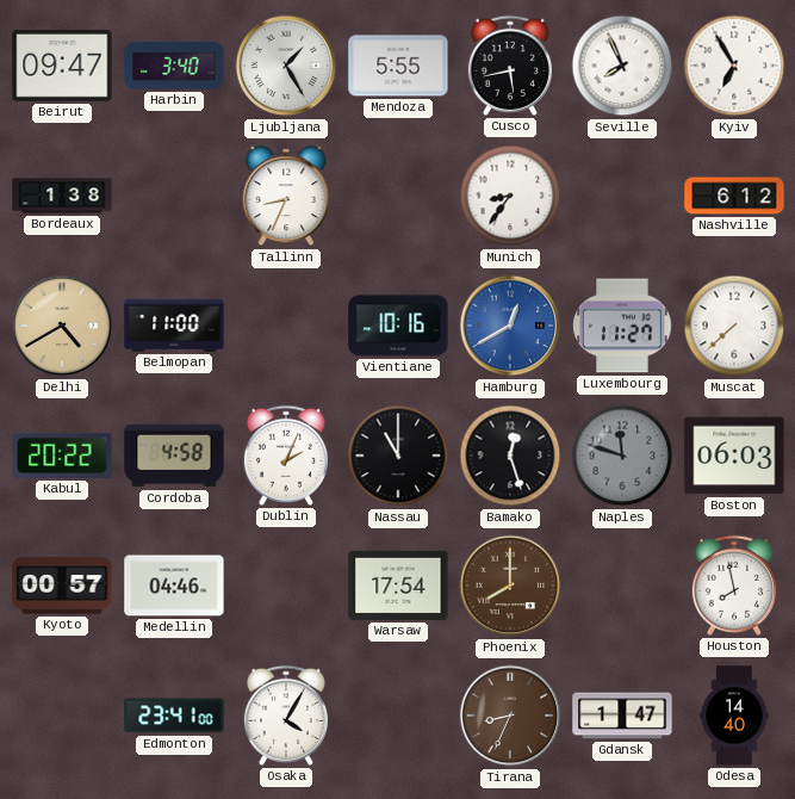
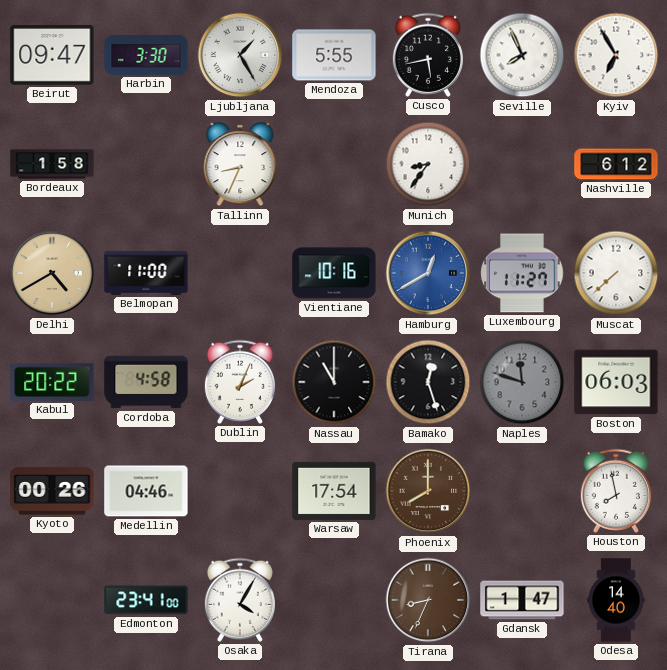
Harbin: 3:40 -> 3:30
Bordeaux: 1:38 -> 1:58
Kyoto: 00:57 -> 00:26
